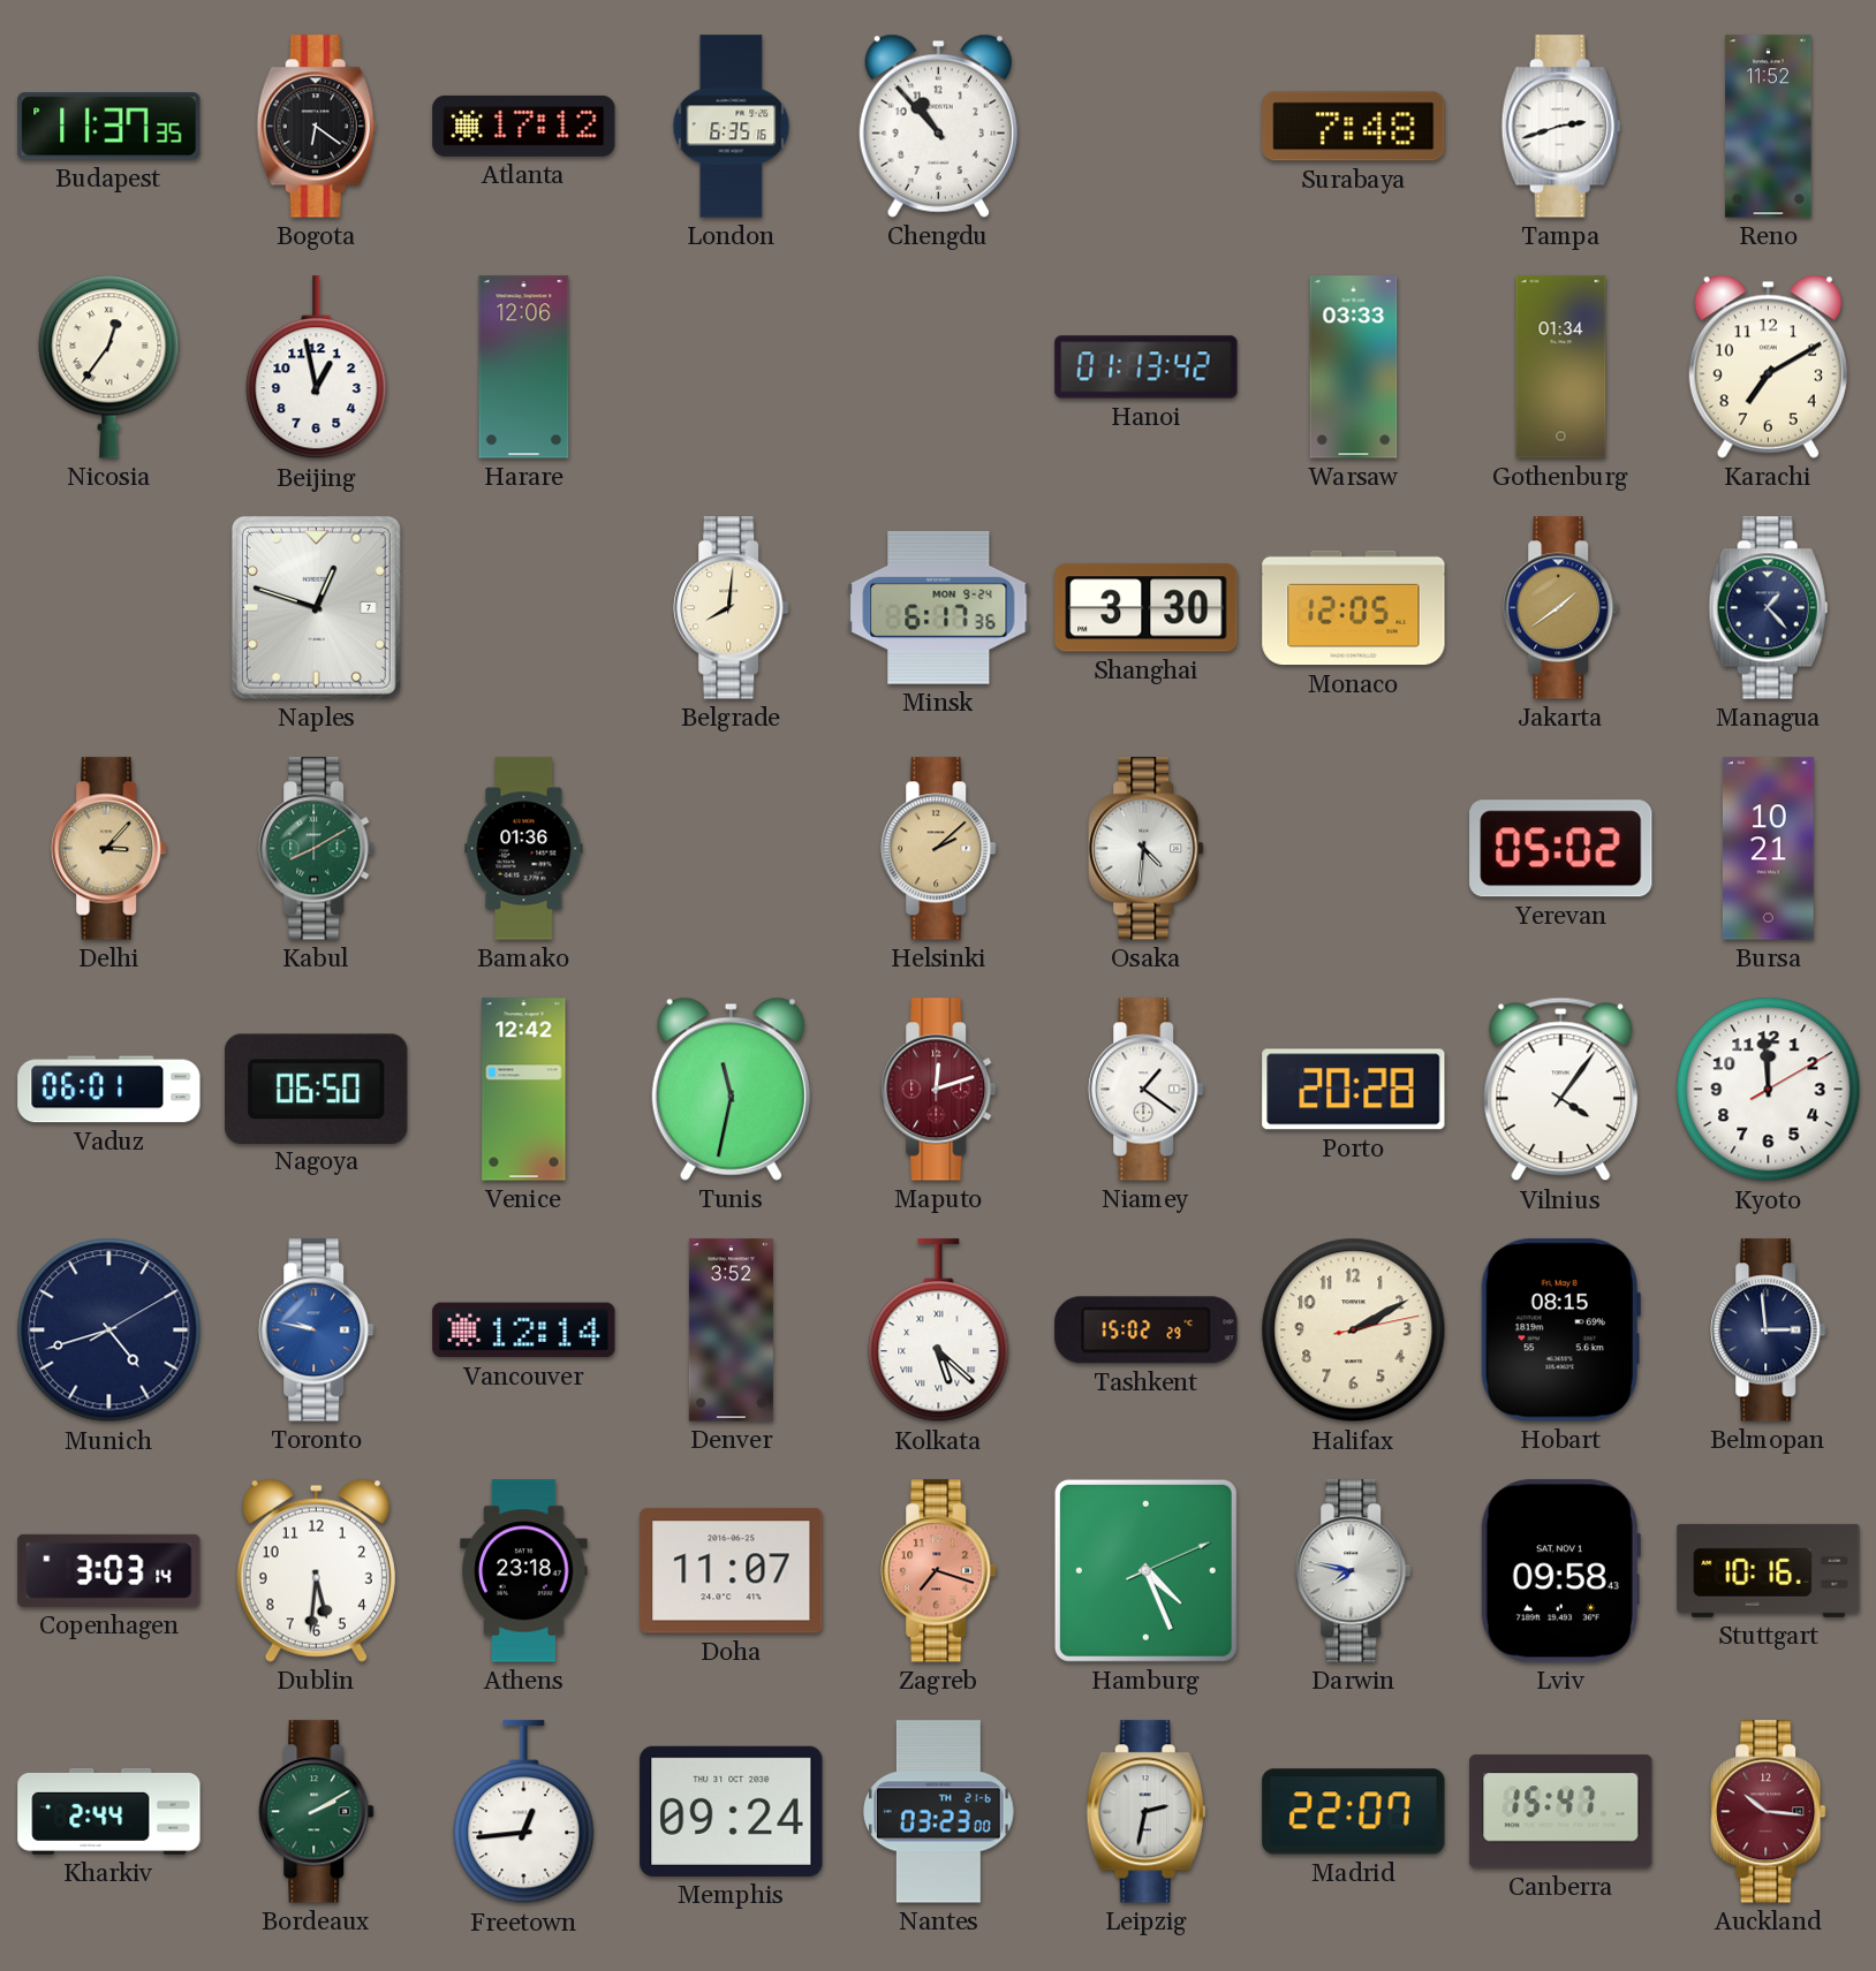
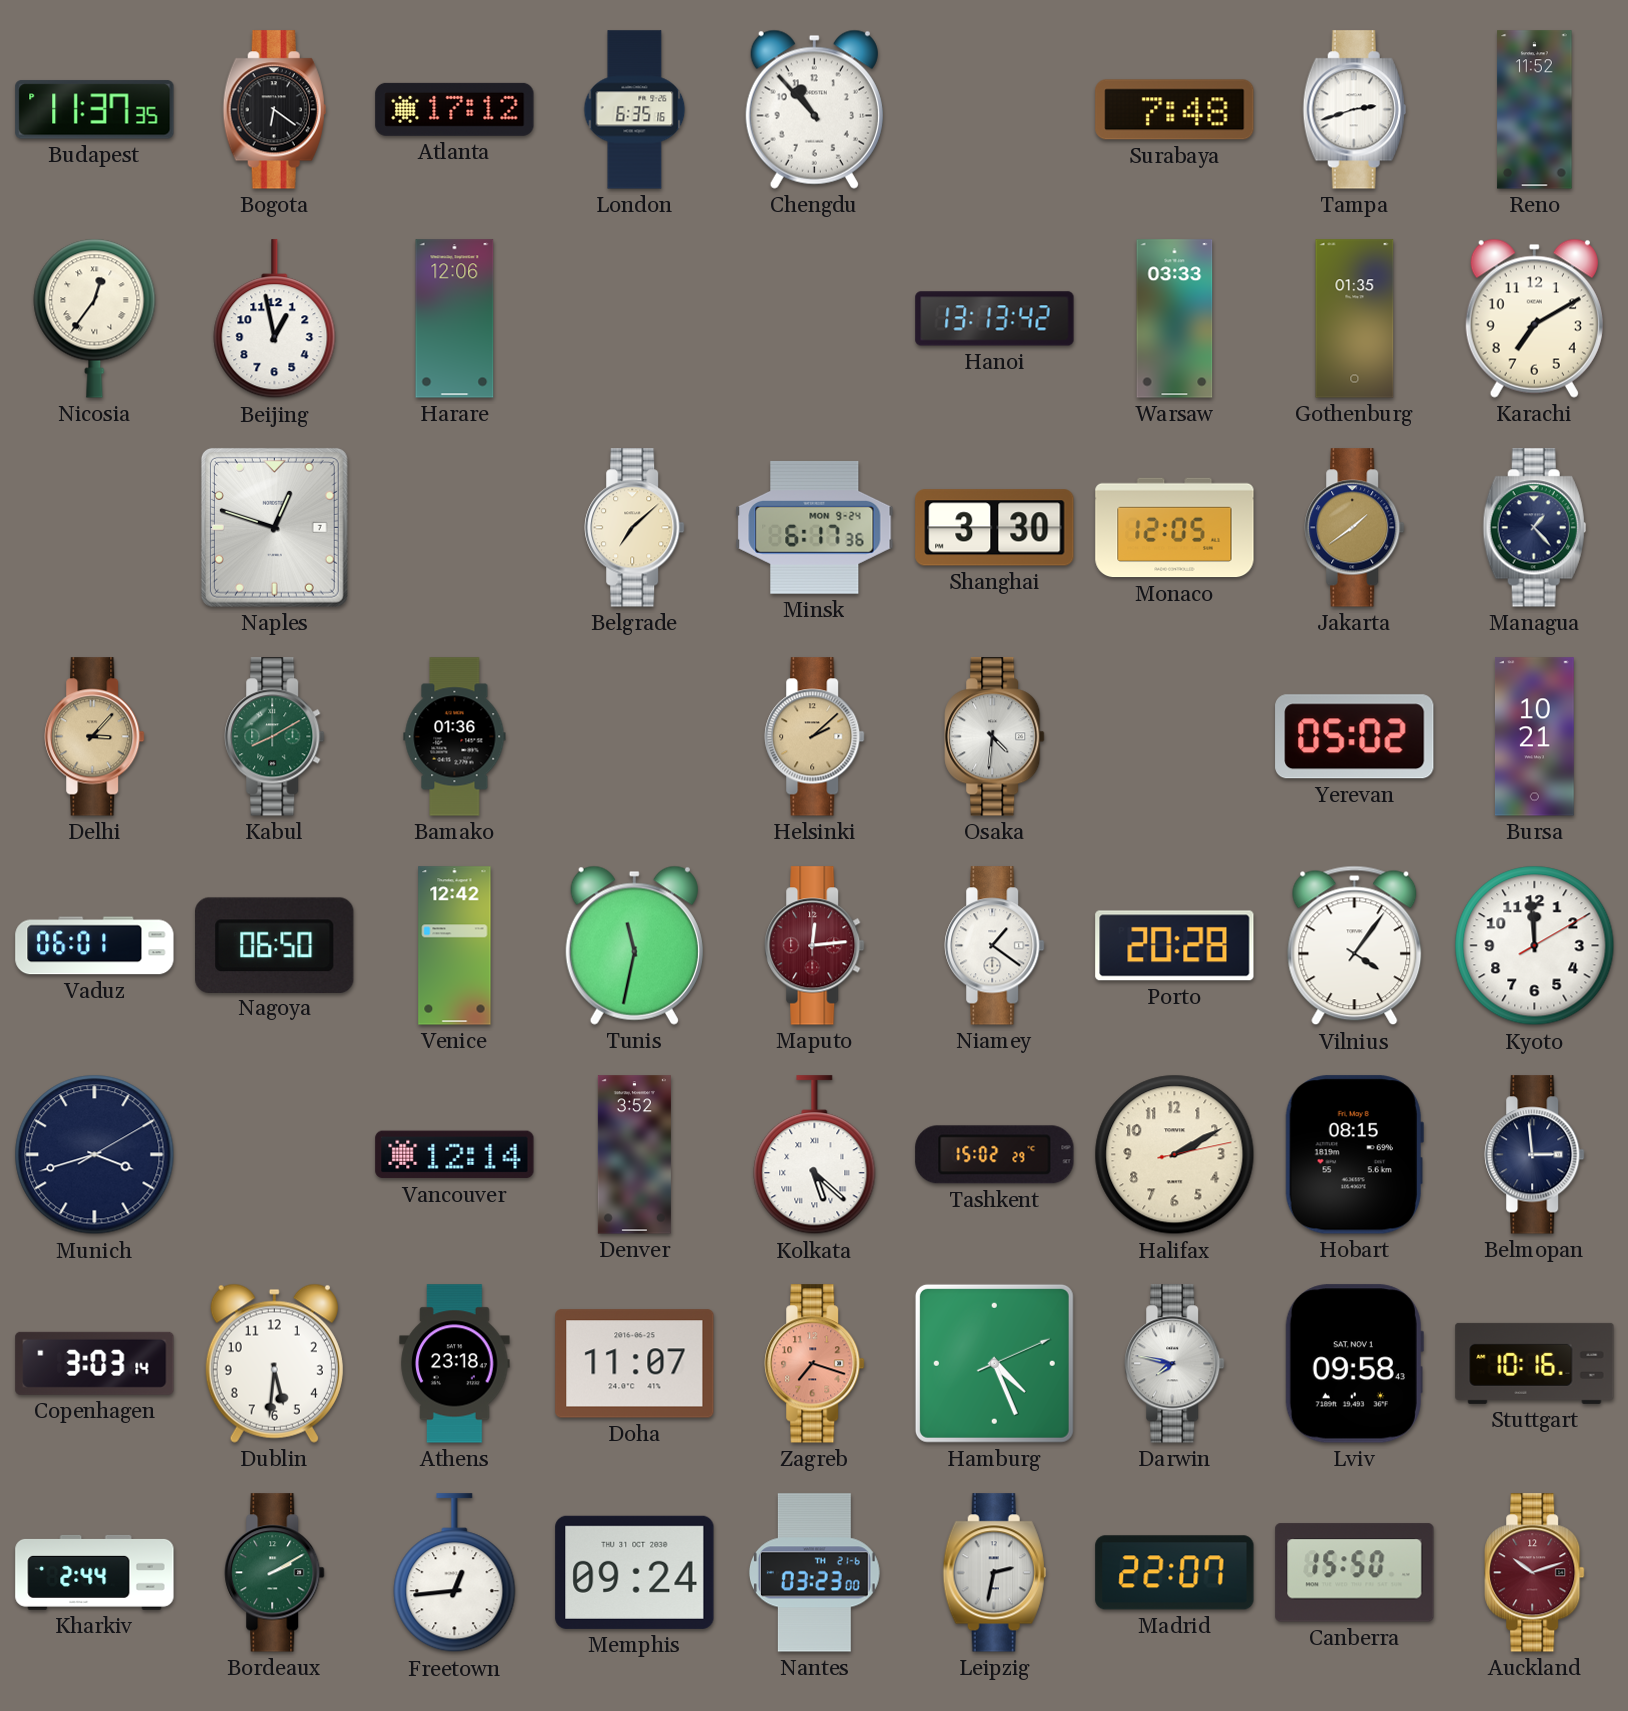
Hanoi: 01:13 -> 13:13
Gothenburg: 01:34 -> 01:35
Belgrade: 8:01 -> 7:08
Maputo: 12:12 -> 12:14
Munich: 4:42 -> 3:42
Toronto: 9:47 -> none
Canberra: 15:47 -> 15:50
Auckland: 10:16 -> 10:12
